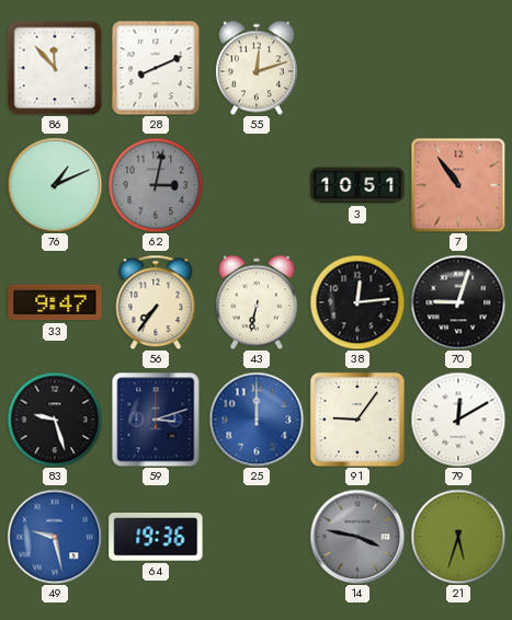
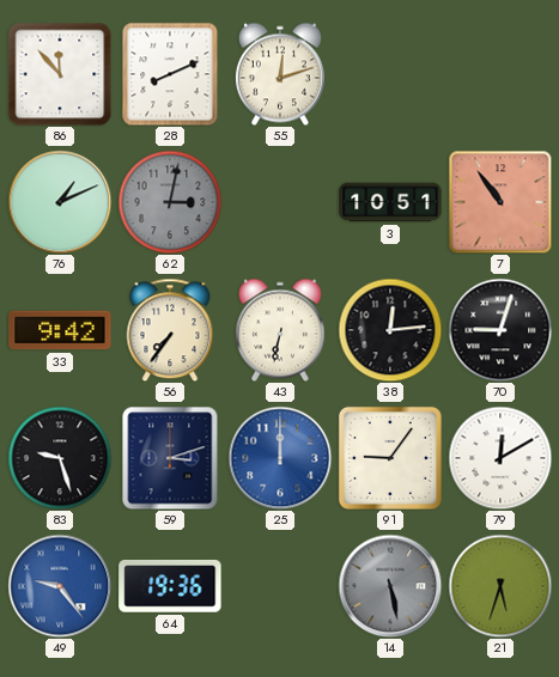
33: 9:47 -> 9:42
49: 9:28 -> 9:24
14: 3:47 -> 5:28
